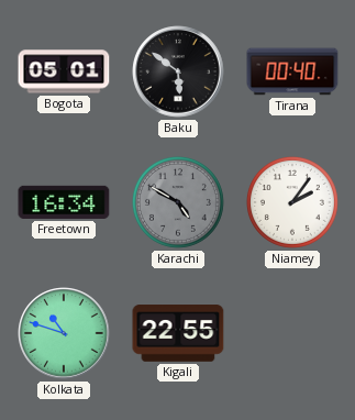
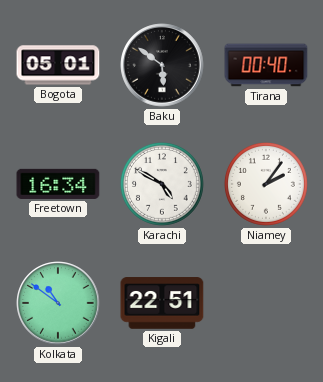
Karachi dial: grey -> white
Kolkata: 10:48 -> 10:51
Kigali: 22:55 -> 22:51
